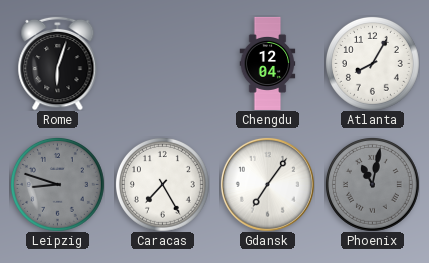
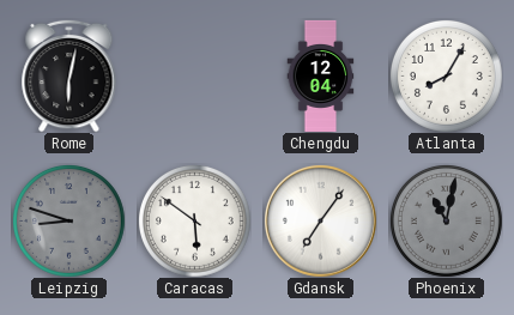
Rome: 6:03 -> 6:02
Caracas: 7:25 -> 5:51
